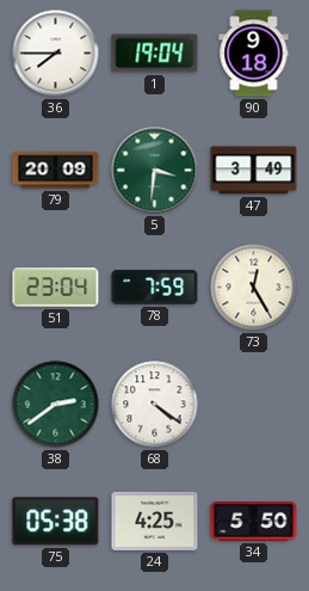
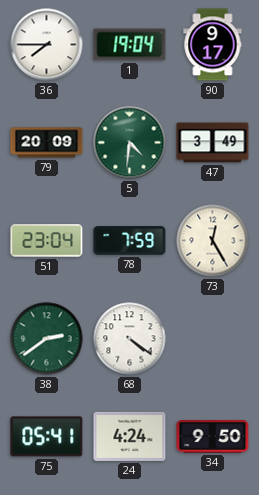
90: 9:18 -> 9:17
5: 3:31 -> 4:31
75: 05:38 -> 05:41
24: 4:25 -> 4:24
34: 5:50 -> 9:50
